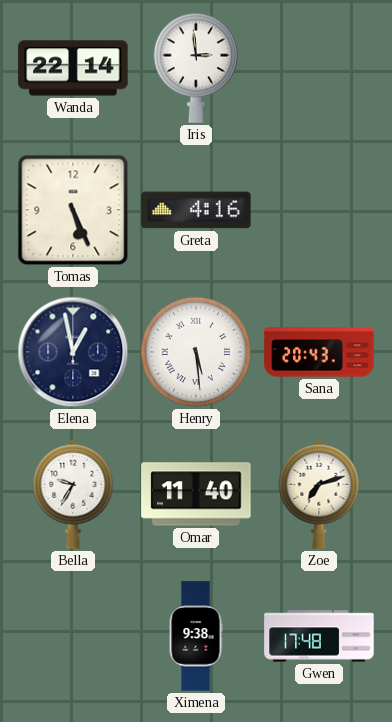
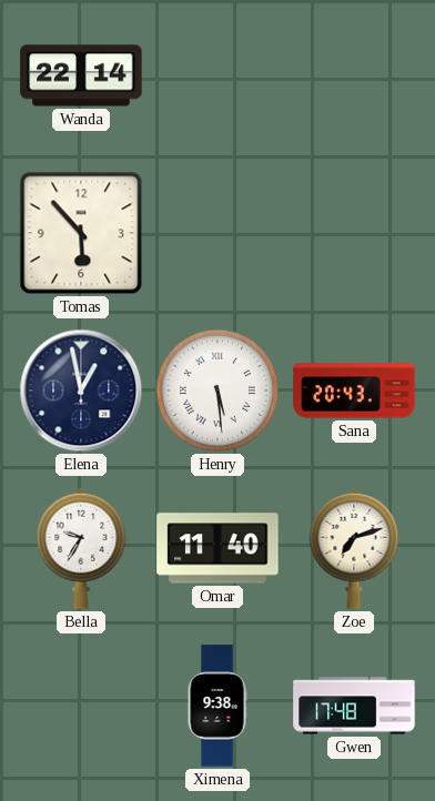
Iris: 2:59 -> none
Tomas: 5:26 -> 5:53
Greta: 4:16 -> none
